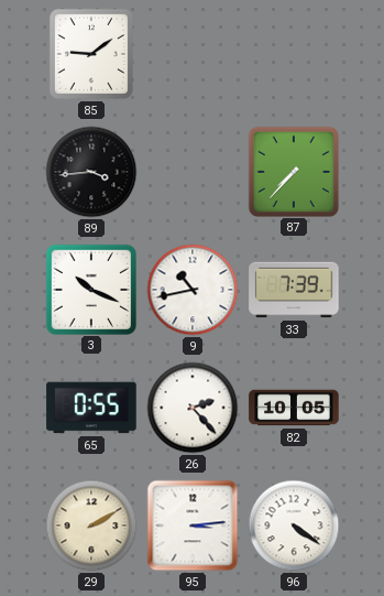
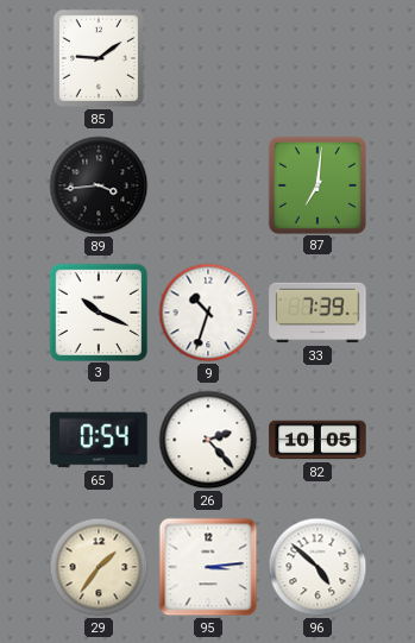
87: 7:37 -> 7:01
9: 10:43 -> 10:33
65: 0:55 -> 0:54
29: 2:10 -> 1:36
96: 4:21 -> 4:52
